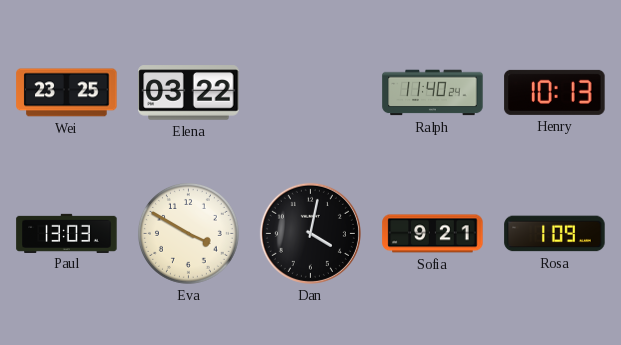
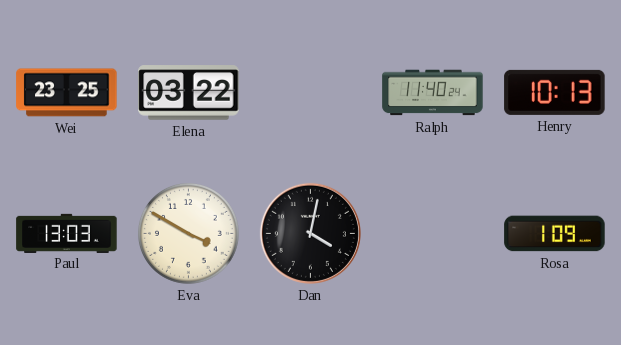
Sofia: 9:21 -> none
